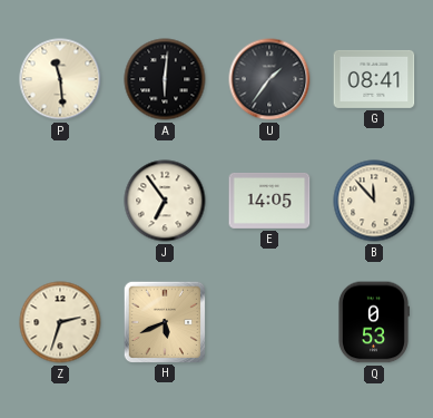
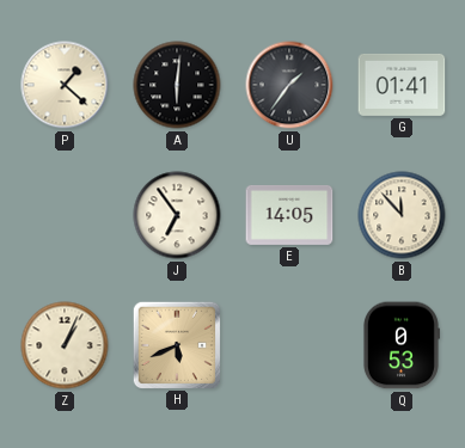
P: 11:29 -> 1:22
G: 08:41 -> 01:41
Z: 2:33 -> 1:04
